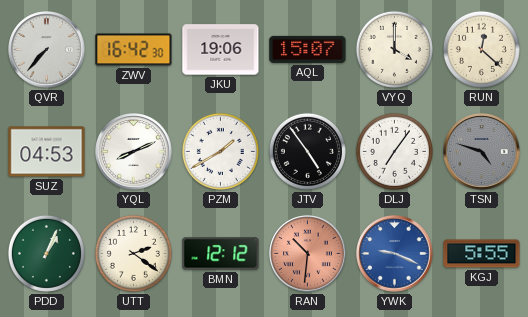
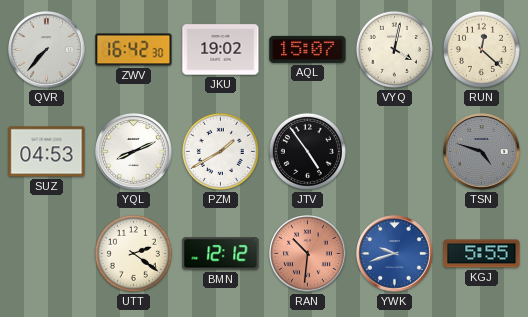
JKU: 19:06 -> 19:02
VYQ: 4:00 -> 4:02
DLJ: 7:06 -> none
PDD: 1:04 -> none
YWK: 9:19 -> 9:42
